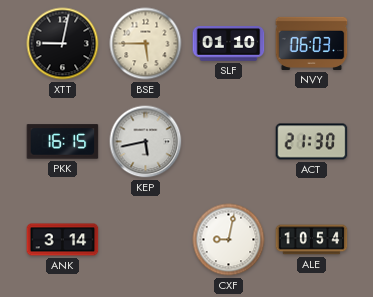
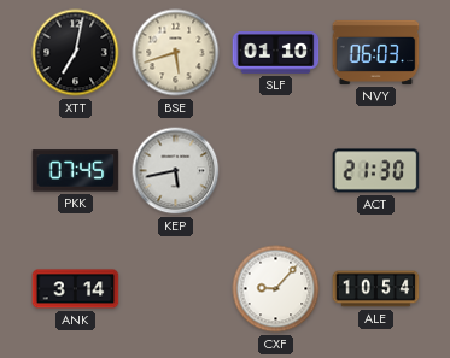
XTT: 9:02 -> 7:02
BSE: 5:45 -> 5:42
PKK: 16:15 -> 07:45
CXF: 9:02 -> 9:07
